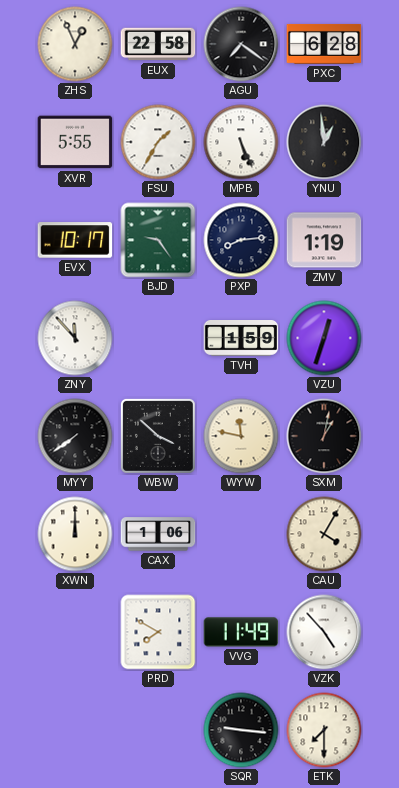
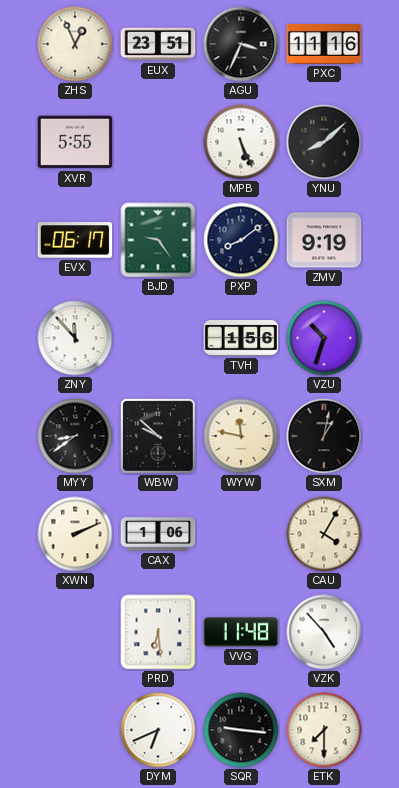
EUX: 22:58 -> 23:51
AGU: 7:21 -> 3:34
PXC: 6:28 -> 11:16
FSU: 1:35 -> none
YNU: 12:59 -> 8:08
EVX: 10:17 -> 06:17
PXP: 8:14 -> 8:09
ZMV: 1:19 -> 9:19
TVH: 1:59 -> 1:56
VZU: 12:33 -> 10:33
MYY: 7:39 -> 8:39
WBW: 3:52 -> 9:52
XWN: 12:00 -> 2:11
PRD: 7:50 -> 6:29
VVG: 11:49 -> 11:48
DYM: none -> 6:41
